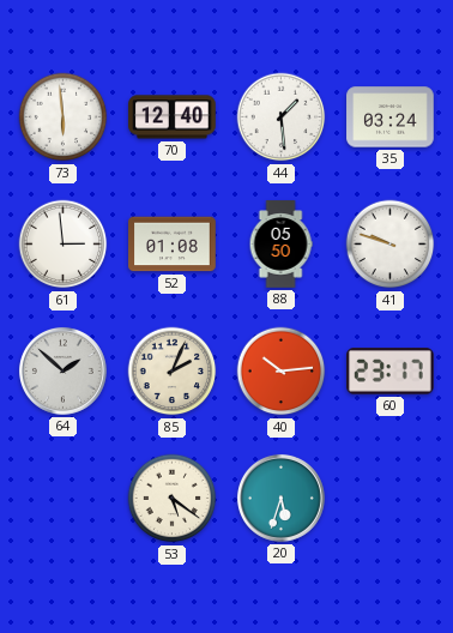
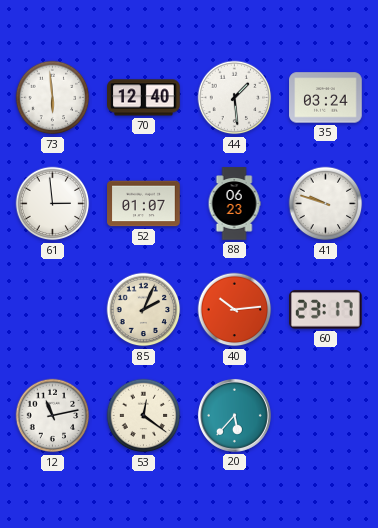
52: 01:08 -> 01:07
88: 05:50 -> 06:23
64: 1:52 -> none
12: none -> 11:13
53: 5:21 -> 12:21
20: 5:33 -> 5:37
